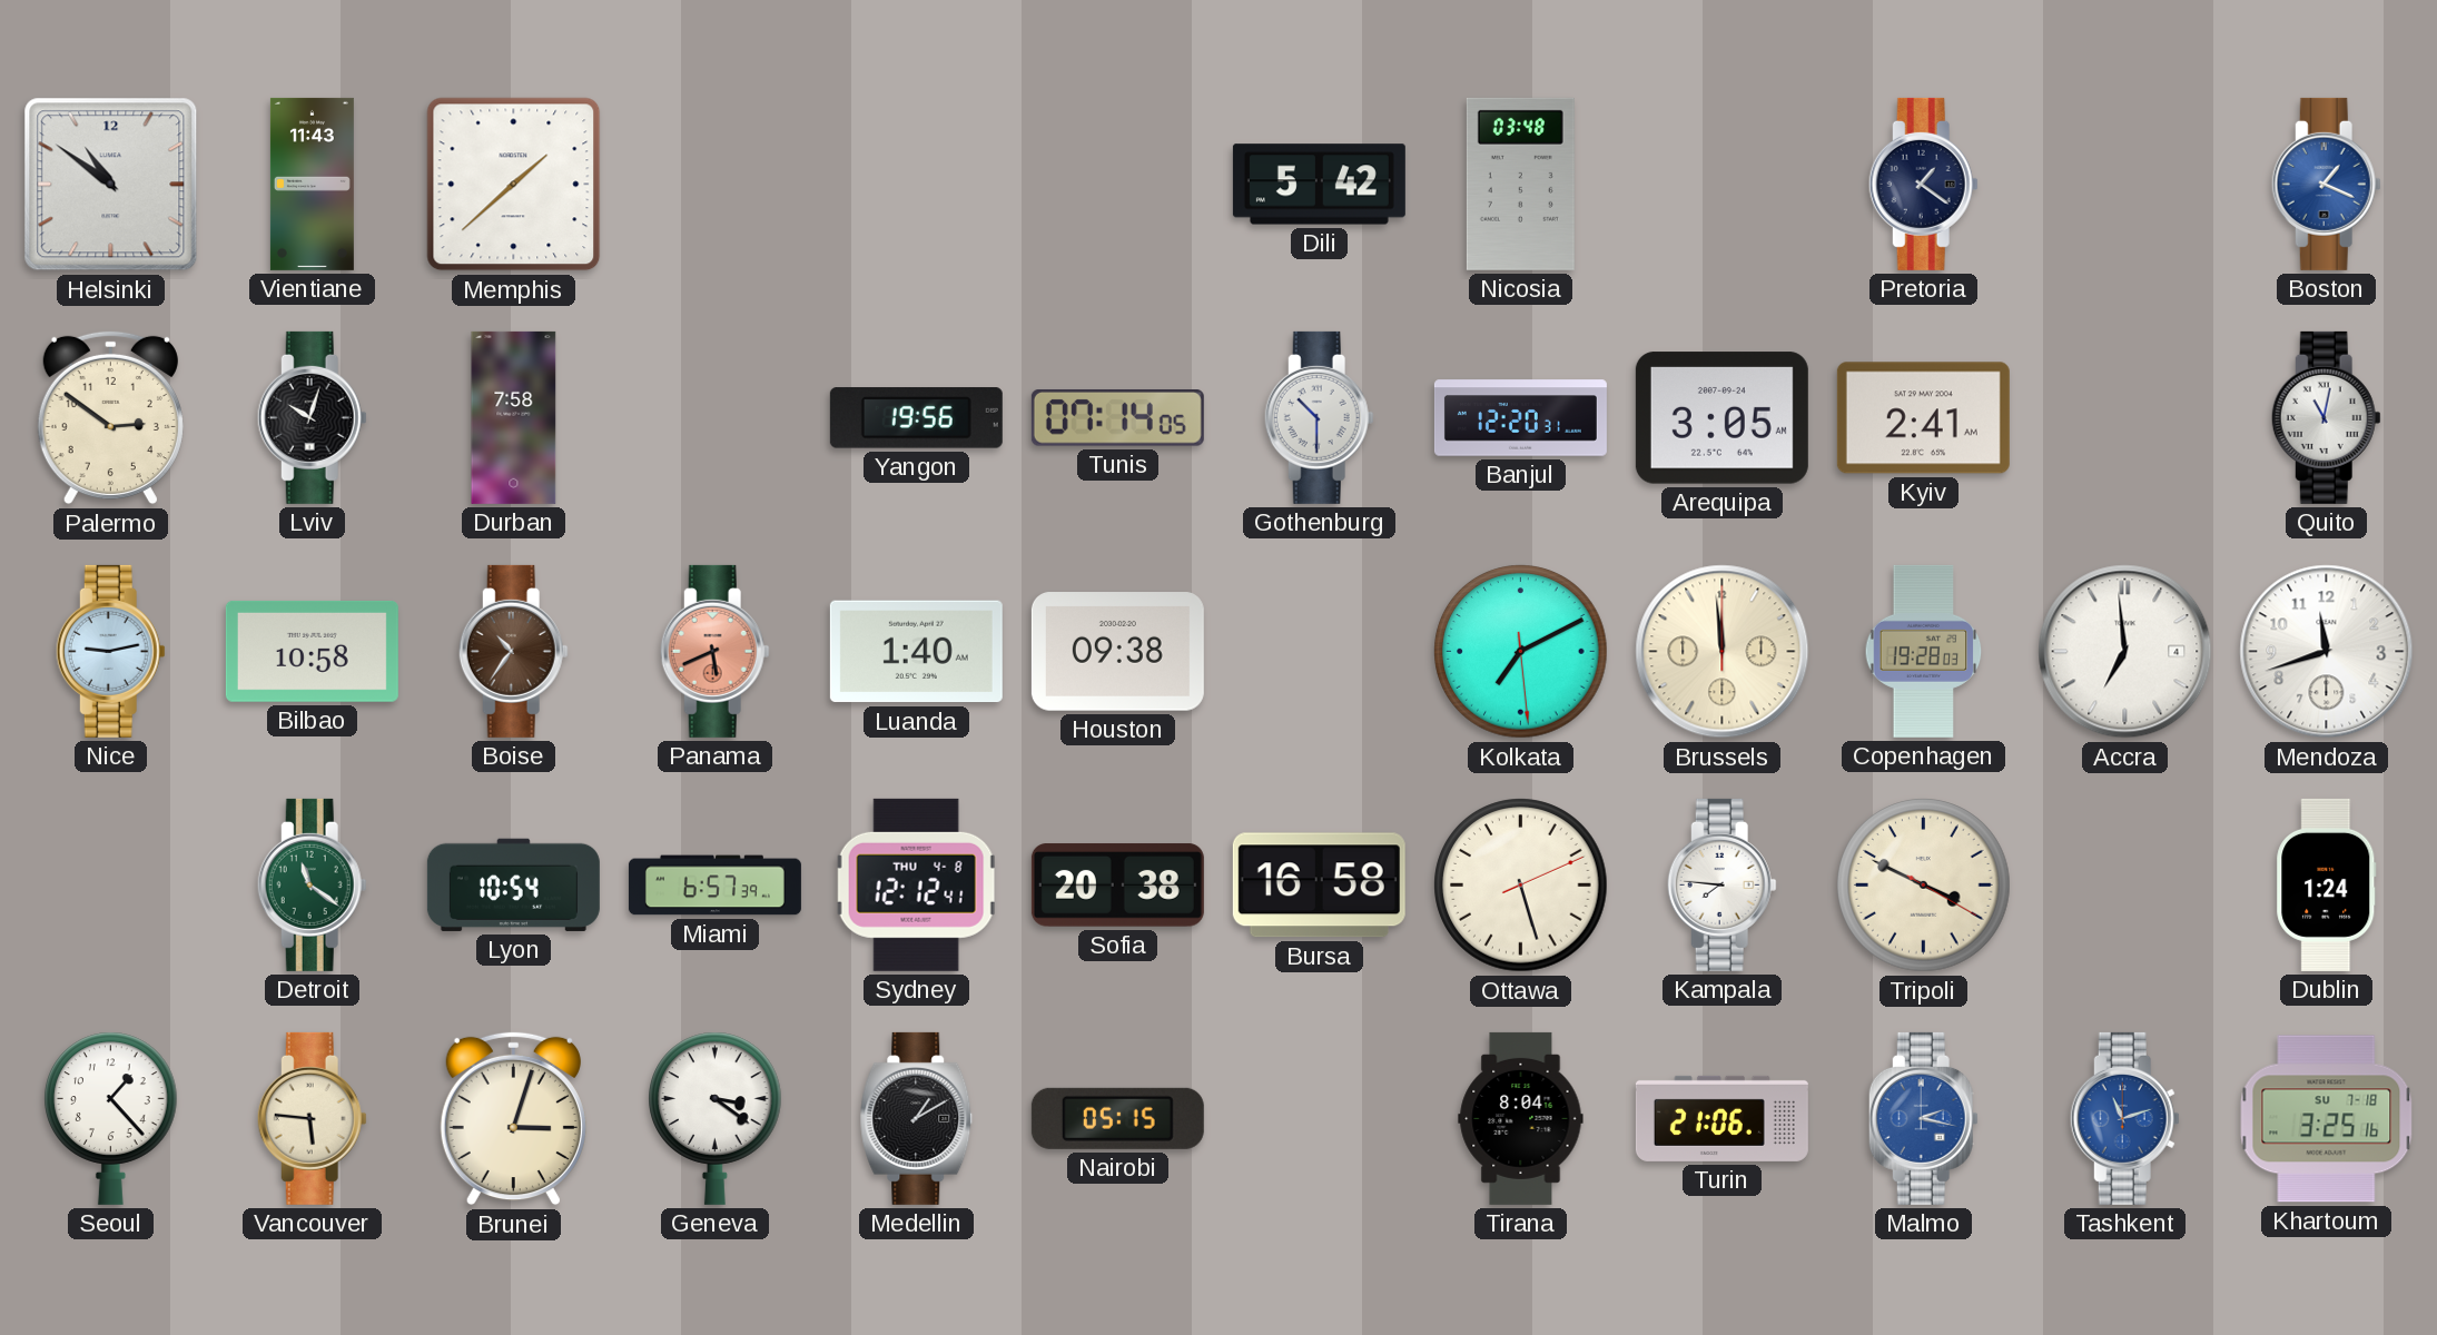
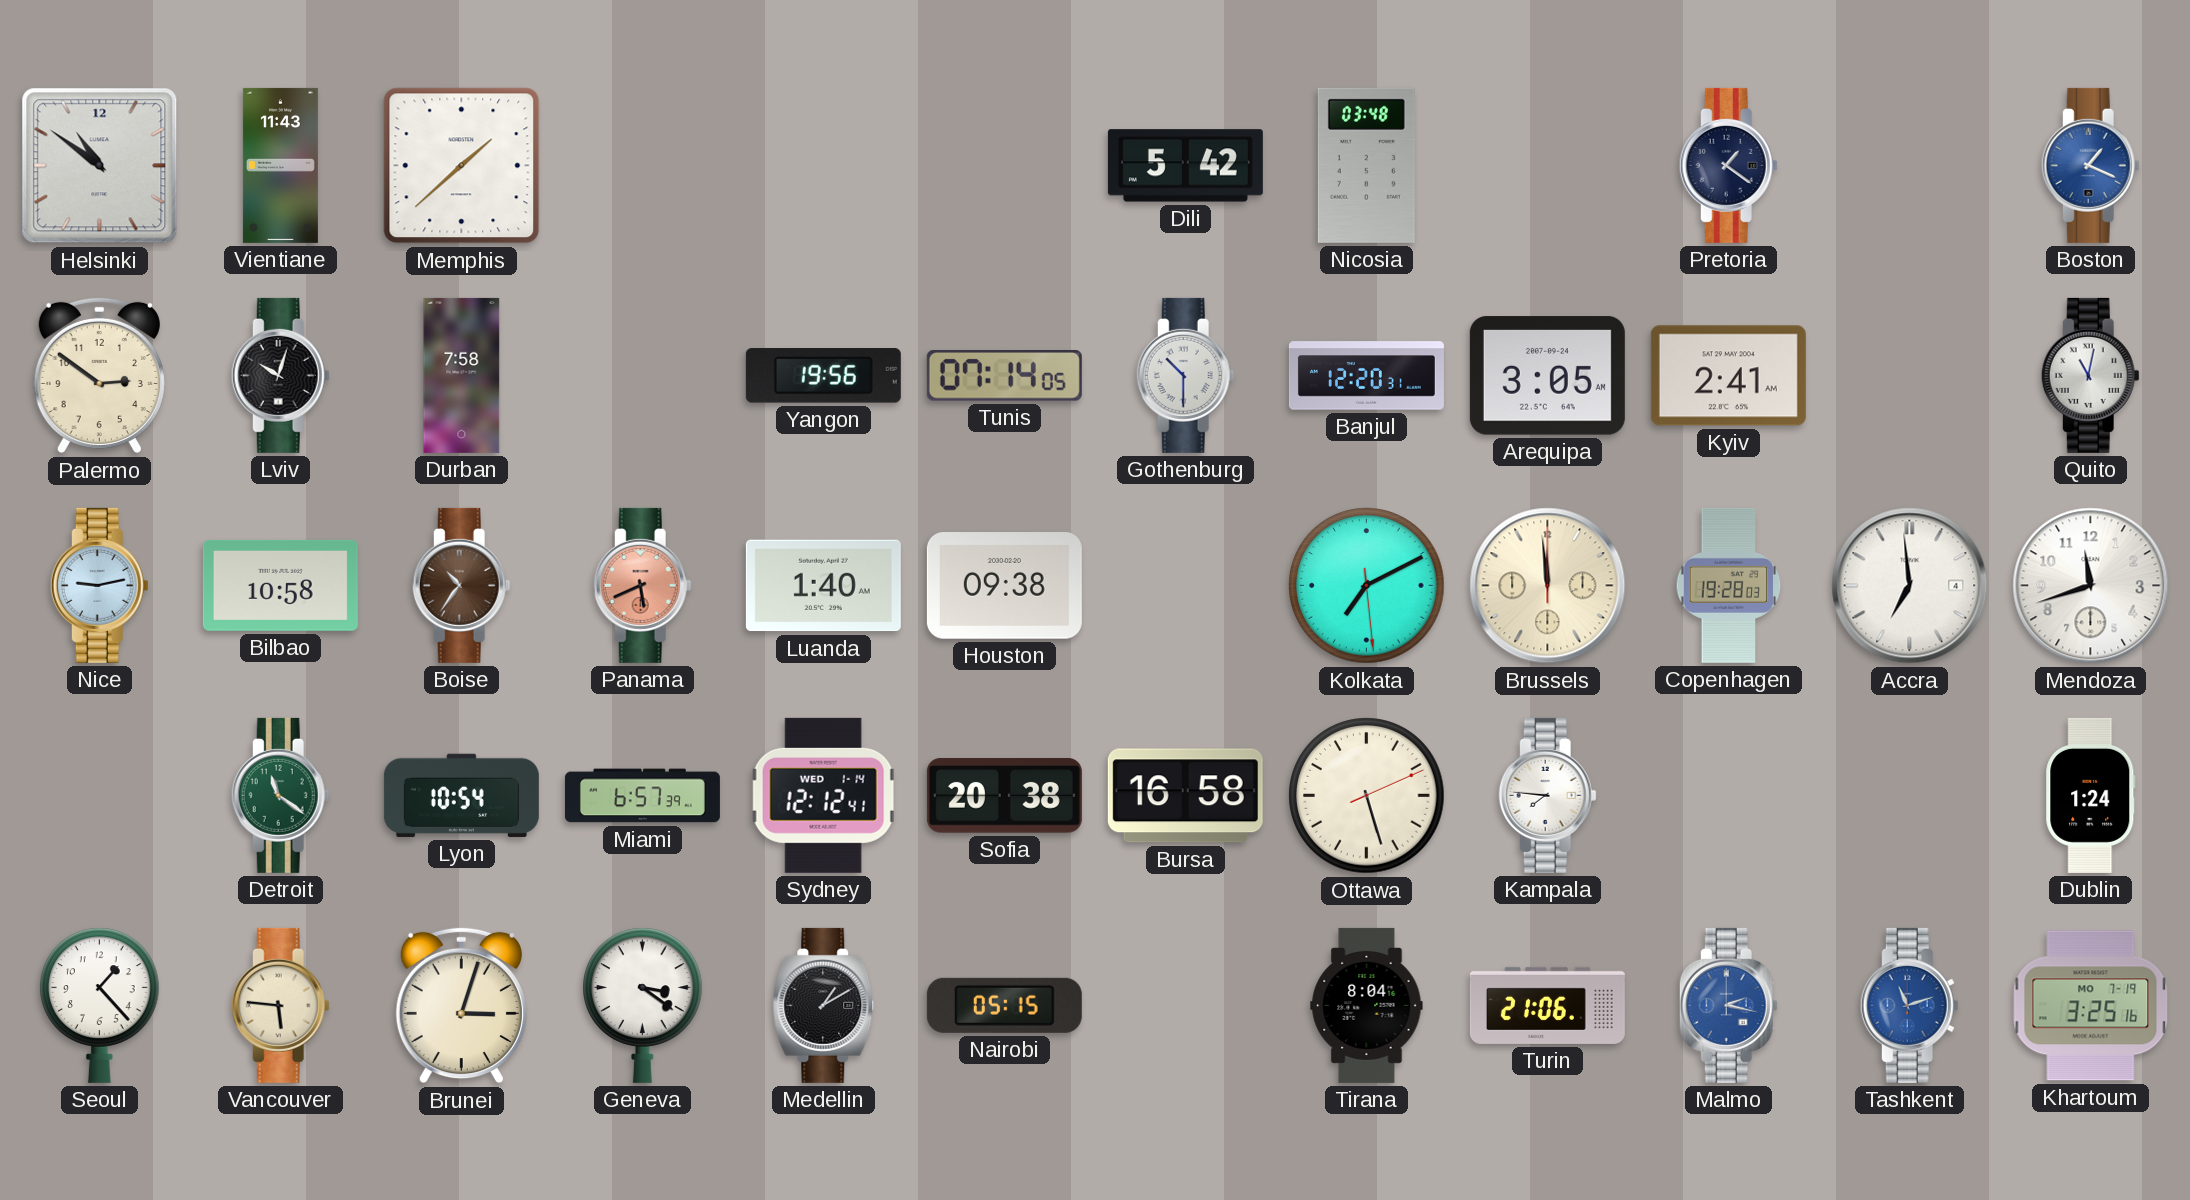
Sydney date: THU 4-8 -> WED 1-14
Tripoli: 3:49 -> none
Khartoum date: SU 7-18 -> MO 7-19
